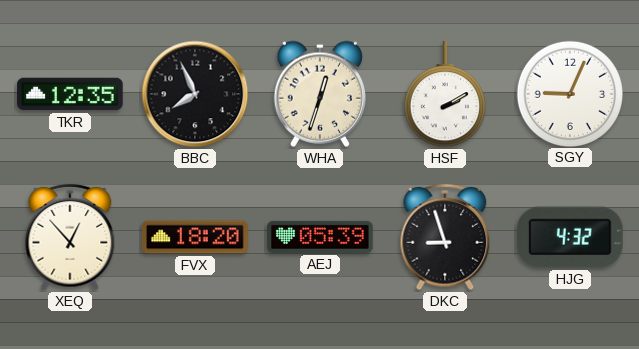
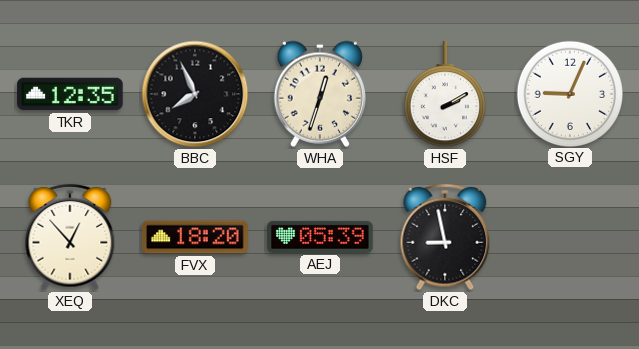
DKC: 8:57 -> 8:58
HJG: 4:32 -> none
